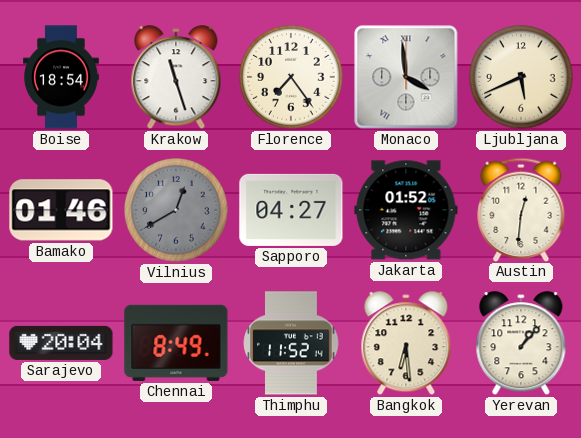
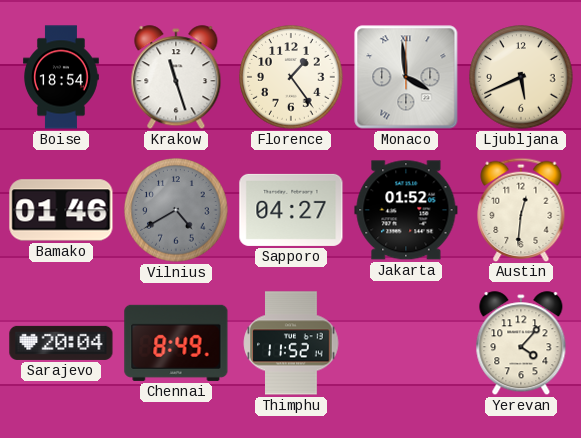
Florence: 7:24 -> 1:24
Vilnius: 12:40 -> 4:40
Bangkok: 6:29 -> none
Yerevan: 1:07 -> 4:07
